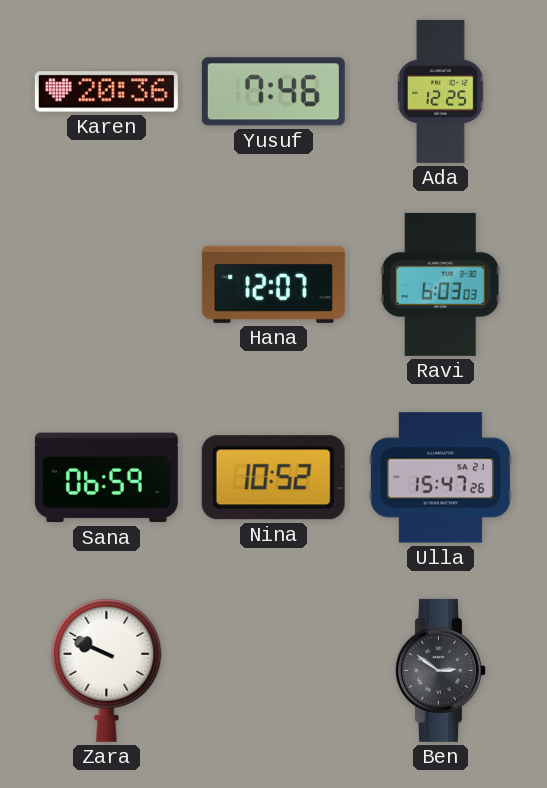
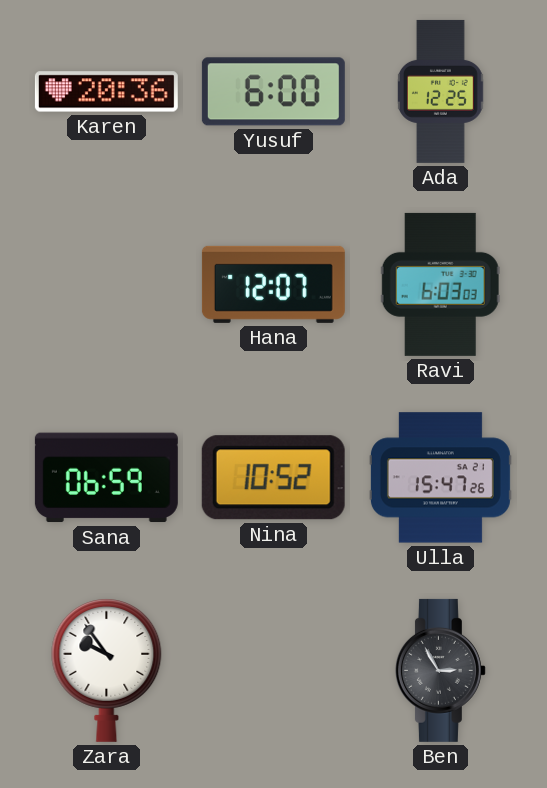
Yusuf: 7:46 -> 6:00
Zara: 9:49 -> 9:54
Ben: 2:51 -> 2:55
